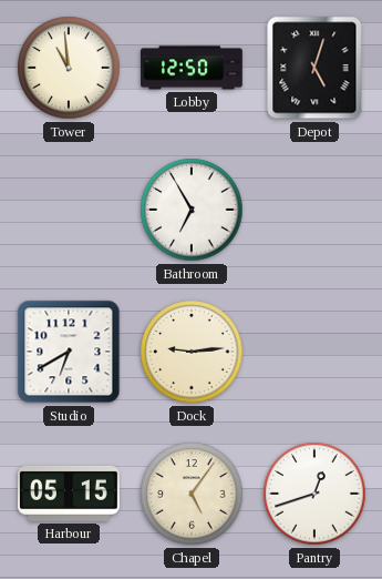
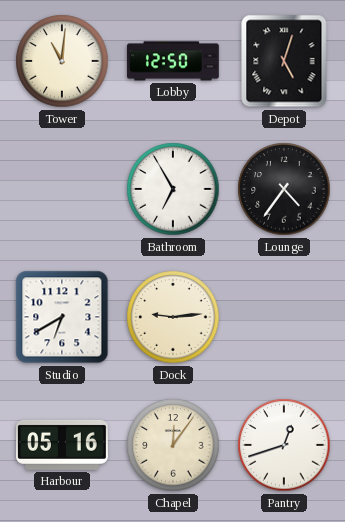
Tower: 10:59 -> 11:01
Lounge: none -> 4:36
Harbour: 05:15 -> 05:16
Chapel: 5:06 -> 12:06
